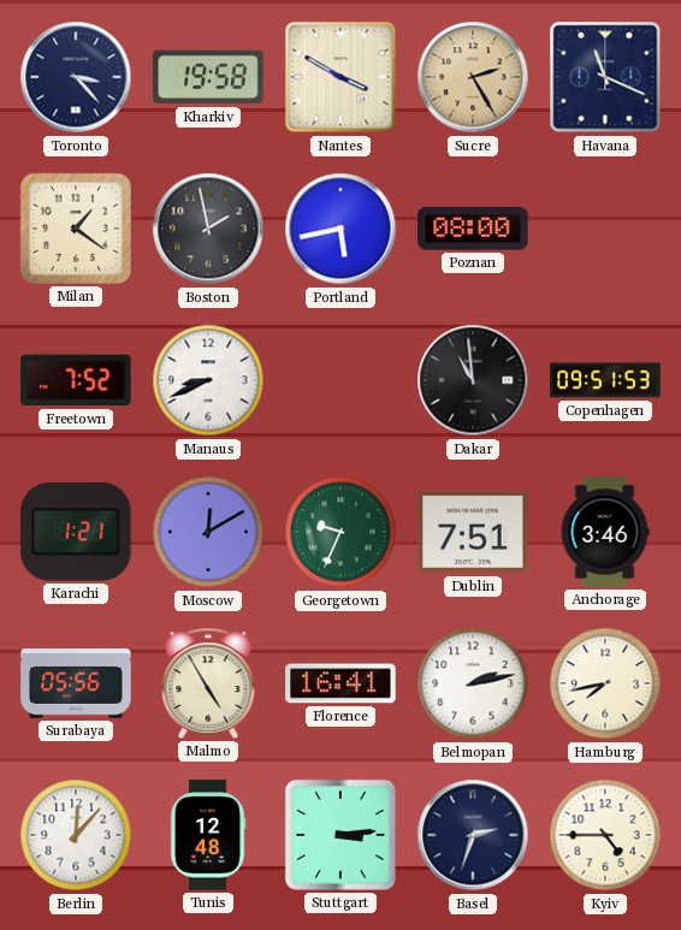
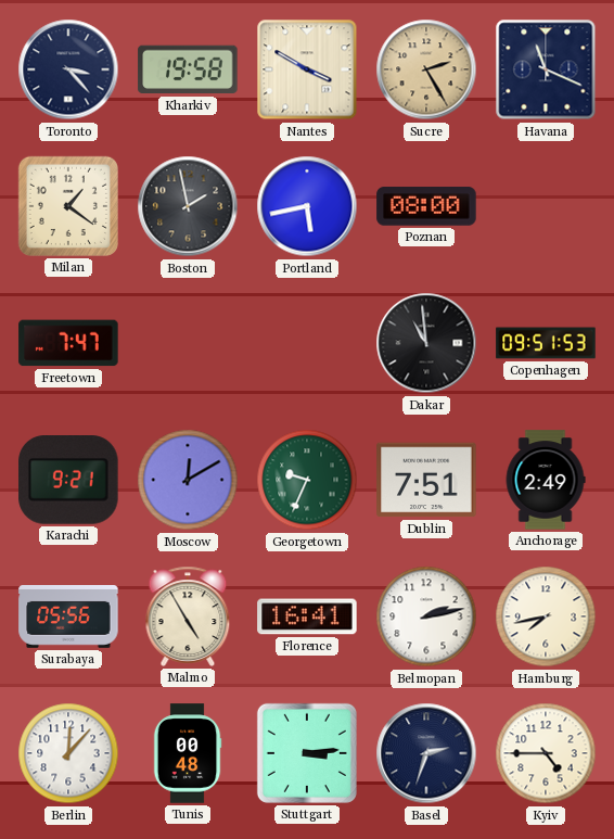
Freetown: 7:52 -> 7:47
Manaus: 8:41 -> none
Karachi: 1:21 -> 9:21
Anchorage: 3:46 -> 2:49
Tunis: 12:48 -> 00:48
